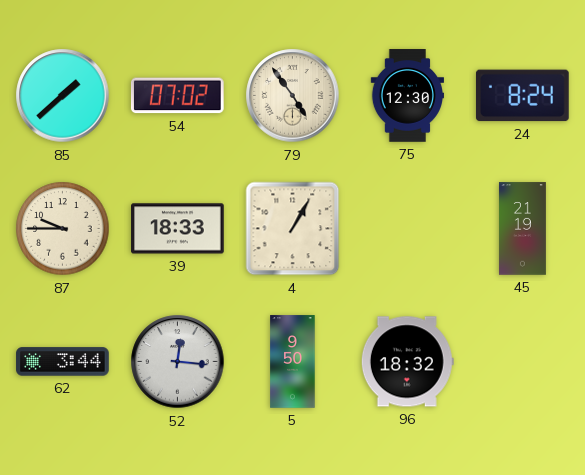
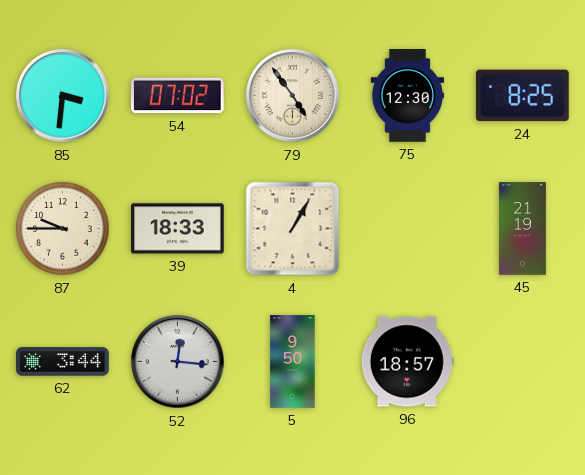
85: 1:38 -> 3:31
24: 8:24 -> 8:25
96: 18:32 -> 18:57
